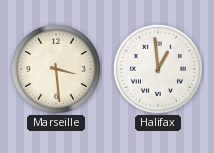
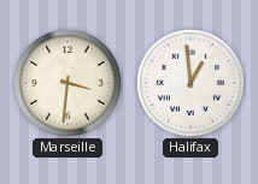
Marseille: 3:29 -> 3:31
